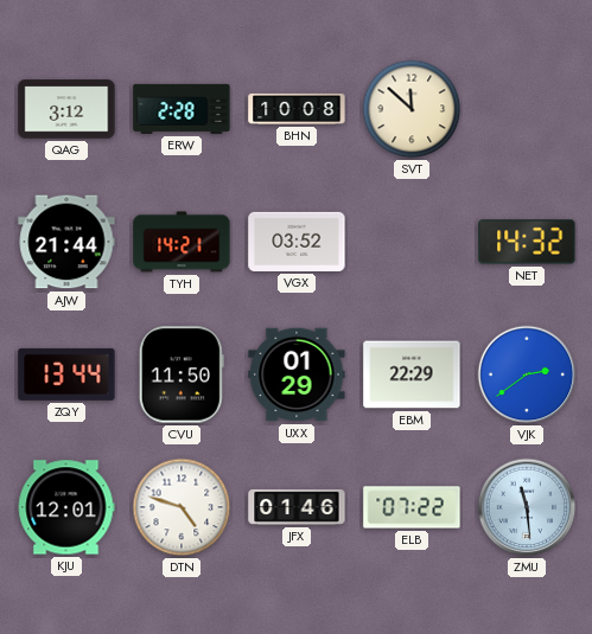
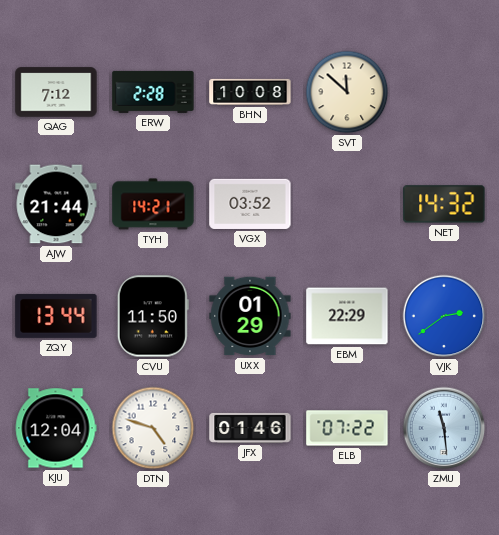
QAG: 3:12 -> 7:12
KJU: 12:01 -> 12:04
